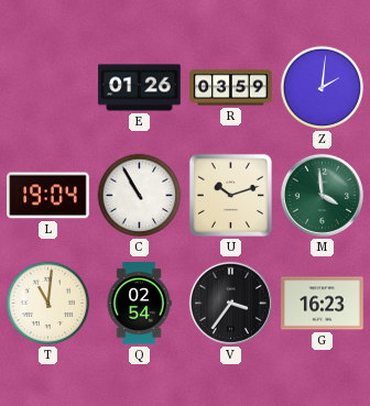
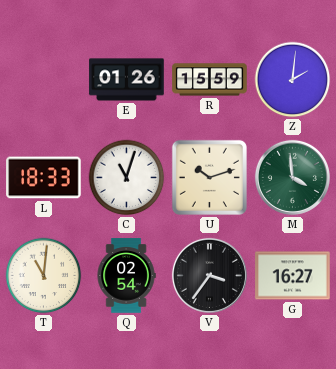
R: 03:59 -> 15:59
L: 19:04 -> 18:33
C: 10:55 -> 11:03
G: 16:23 -> 16:27
